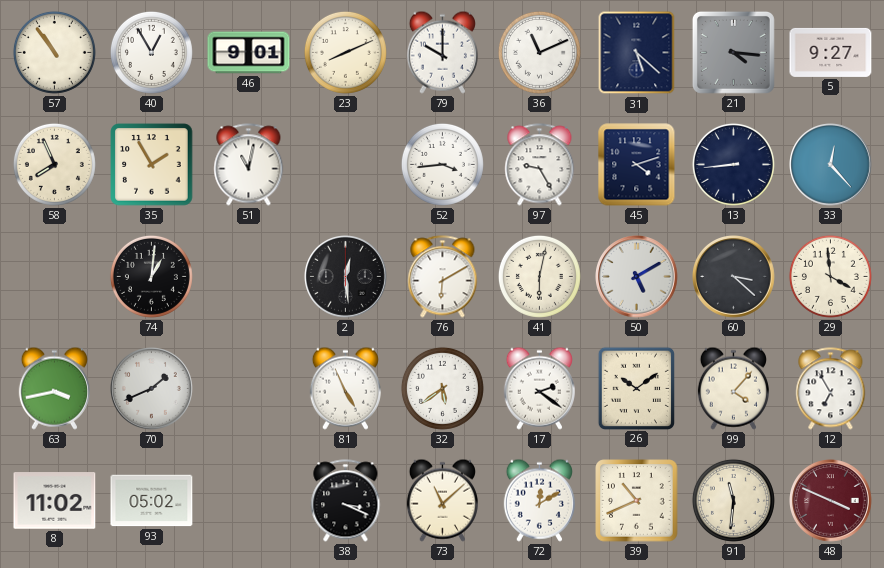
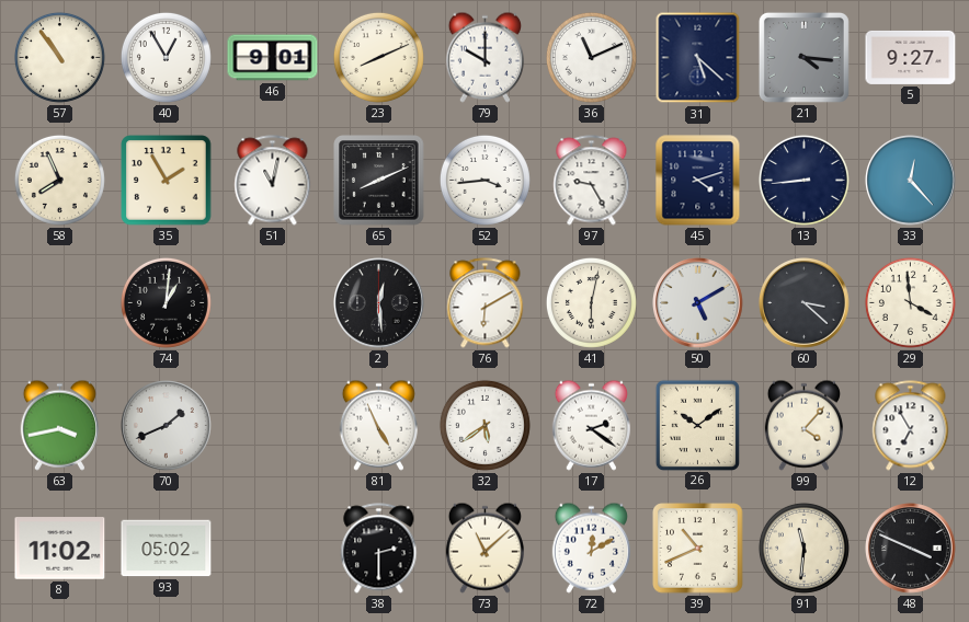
65: none -> 8:11
38: 3:19 -> 2:30
48 dial: burgundy -> black
